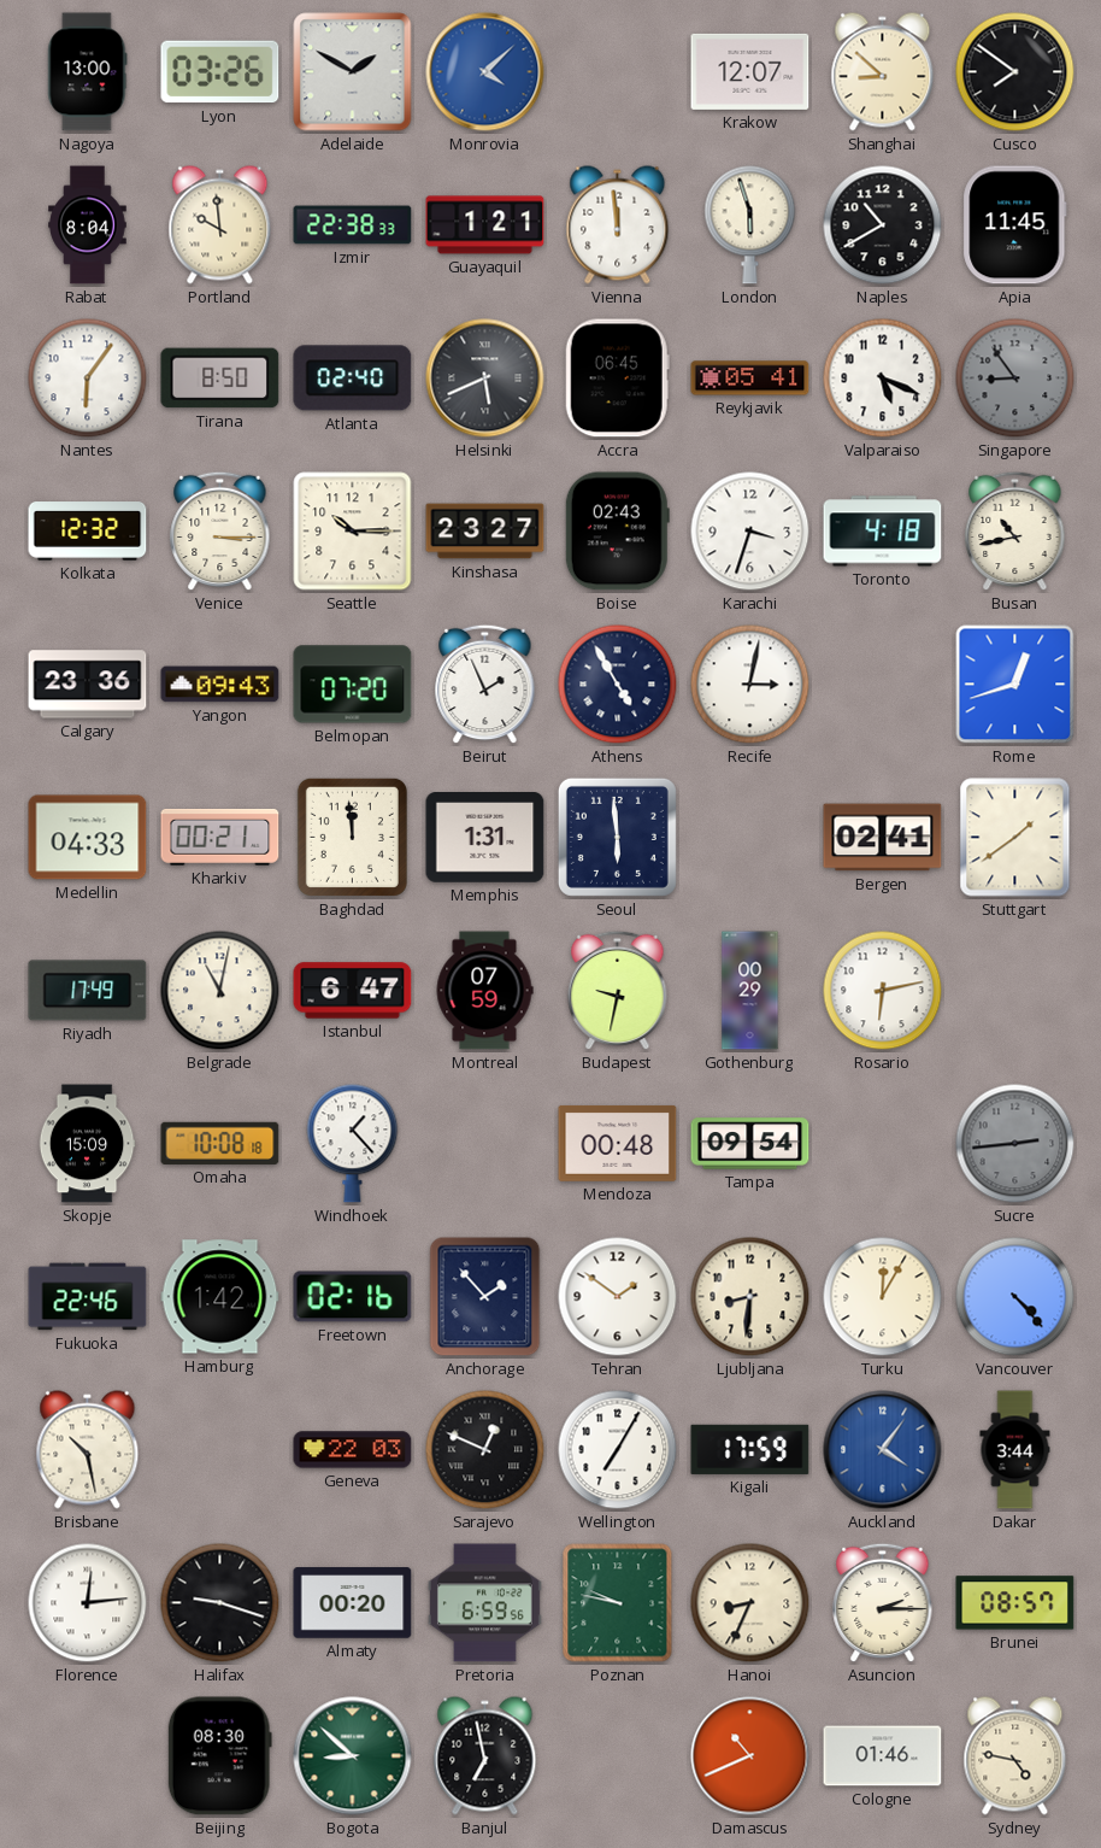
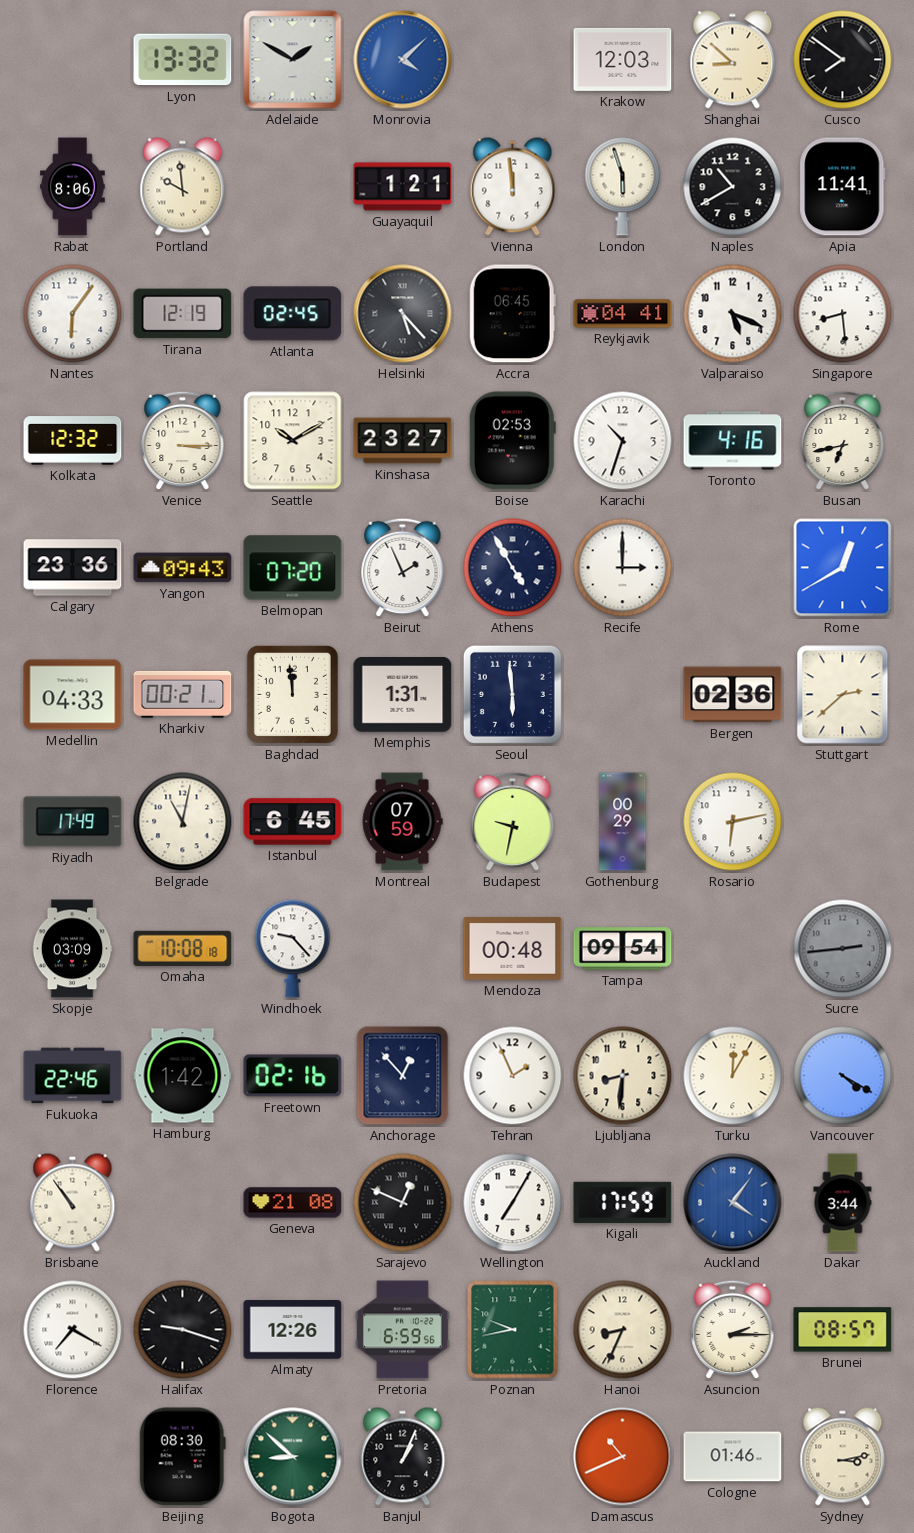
Nagoya: 13:00 -> none
Lyon: 03:26 -> 13:32
Krakow: 12:07 -> 12:03
Rabat: 8:04 -> 8:06
Izmir: 22:38 -> none
Apia: 11:45 -> 11:41
Tirana: 8:50 -> 12:19
Atlanta: 02:40 -> 02:45
Helsinki: 5:41 -> 5:23
Reykjavik: 05:41 -> 04:41
Singapore: 8:54 -> 8:29
Singapore dial: grey -> white
Seattle: 10:15 -> 10:10
Boise: 02:43 -> 02:53
Karachi: 3:33 -> 10:33
Toronto: 4:18 -> 4:16
Busan: 10:43 -> 6:43
Recife: 3:02 -> 3:00
Rome: 12:42 -> 12:40
Bergen: 02:41 -> 02:36
Stuttgart: 1:39 -> 2:38
Istanbul: 6:47 -> 6:45
Skopje: 15:09 -> 03:09
Windhoek: 1:23 -> 9:23
Anchorage: 1:53 -> 12:53
Tehran: 1:51 -> 1:56
Vancouver: 4:23 -> 4:20
Brisbane: 10:28 -> 10:54
Geneva: 22:03 -> 21:08
Florence: 12:14 -> 7:20
Almaty: 00:20 -> 12:26
Poznan: 9:47 -> 9:43
Banjul: 6:58 -> 1:04
Sydney: 4:47 -> 3:13
